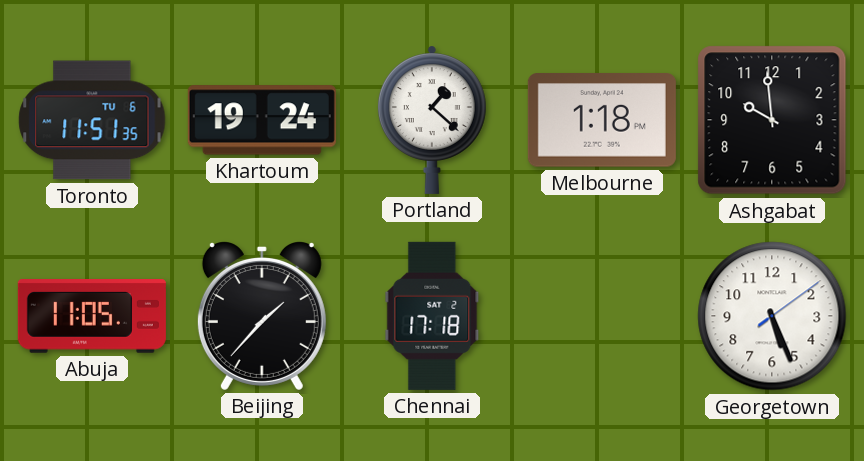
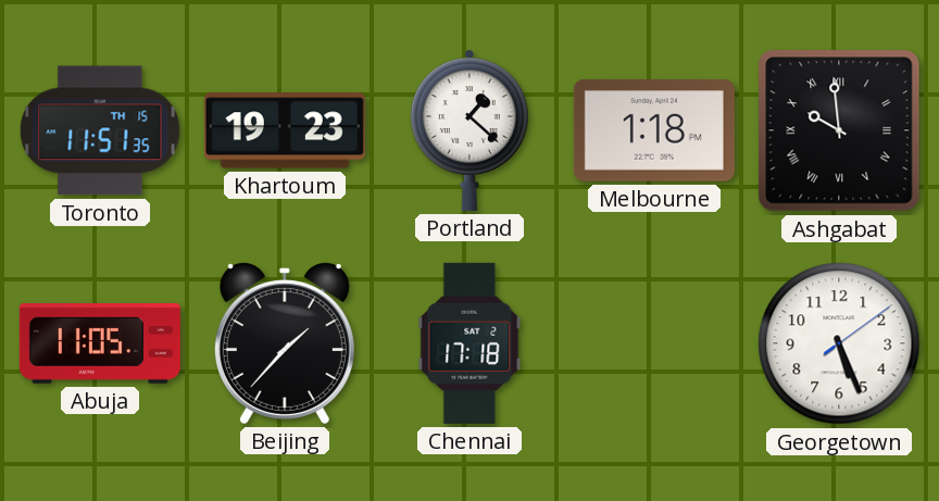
Toronto date: TU 6 -> TH 15
Khartoum: 19:24 -> 19:23
Ashgabat numerals: Arabic -> Roman
